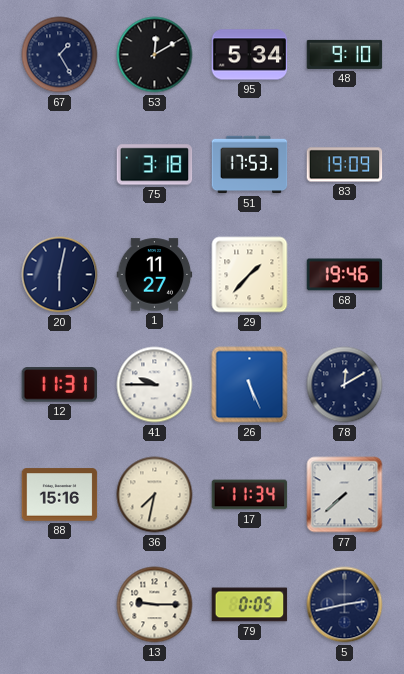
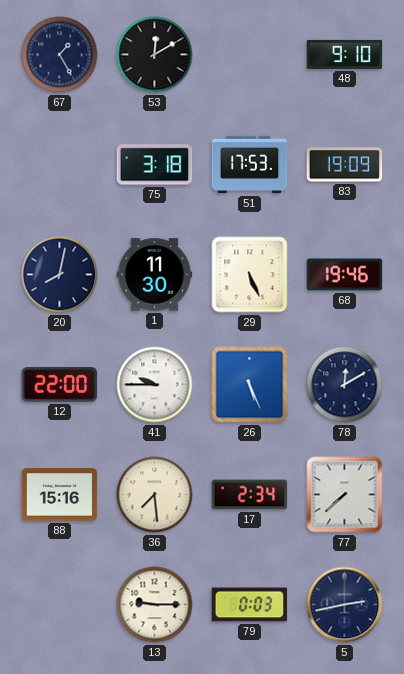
95: 5:34 -> none
20: 6:02 -> 8:02
1: 11:27 -> 11:30
29: 1:37 -> 5:26
12: 11:31 -> 22:00
36: 7:32 -> 7:29
17: 11:34 -> 2:34
79: 0:05 -> 0:03
